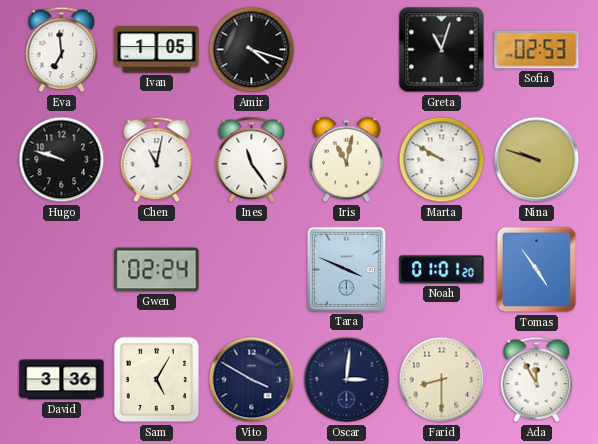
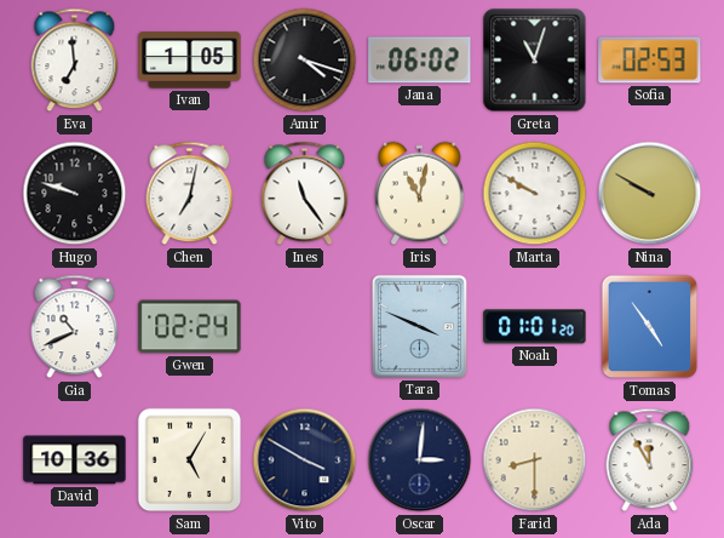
Jana: none -> 06:02
Chen: 11:02 -> 7:02
Nina: 9:48 -> 9:50
Gia: none -> 10:41
David: 3:36 -> 10:36
